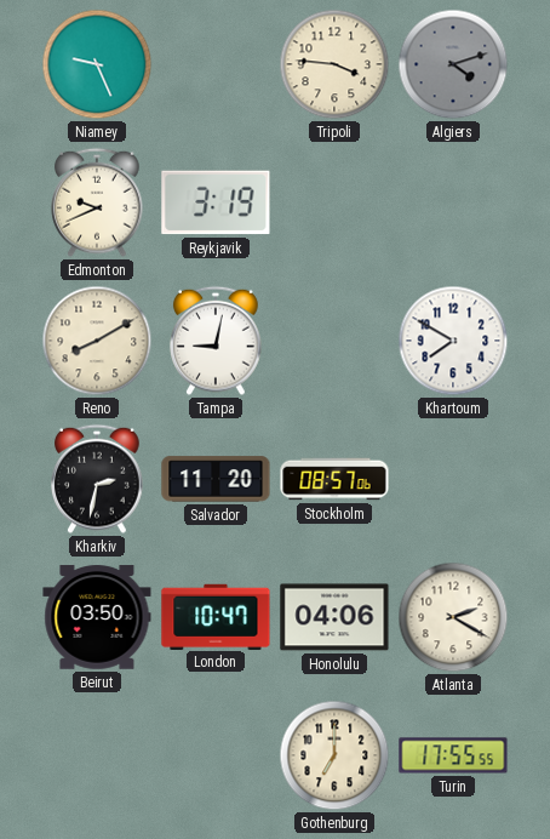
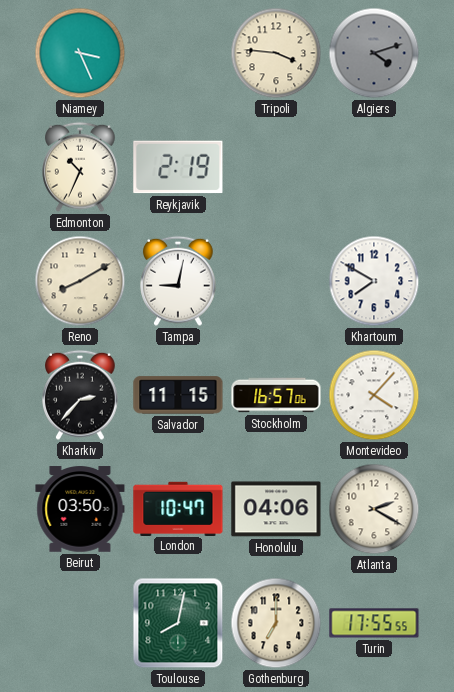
Niamey: 9:26 -> 3:26
Edmonton: 9:41 -> 10:34
Reykjavik: 3:19 -> 2:19
Kharkiv: 2:32 -> 2:37
Salvador: 11:20 -> 11:15
Stockholm: 08:57 -> 16:57
Montevideo: none -> 4:07
Toulouse: none -> 8:02
